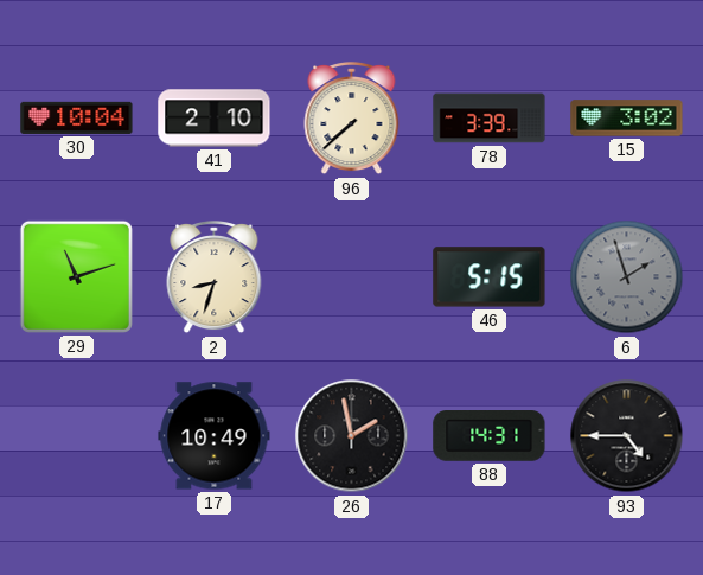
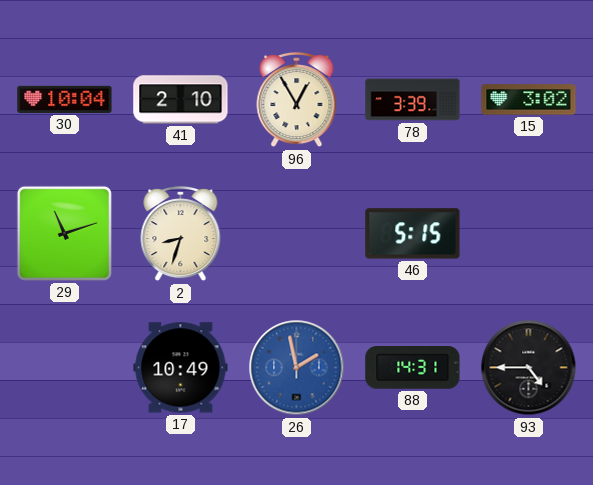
96: 7:38 -> 12:55
6: 1:57 -> none
26 dial: black -> blue
